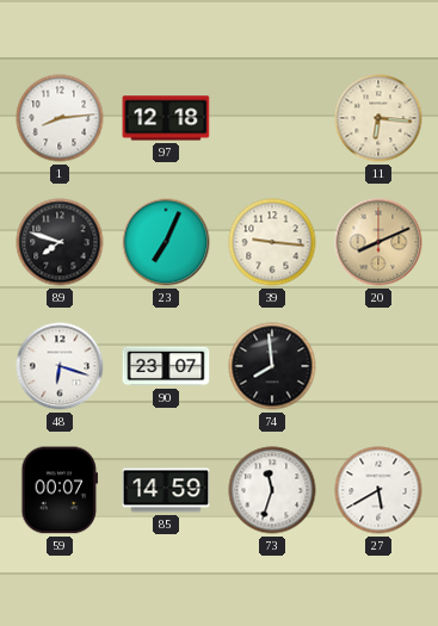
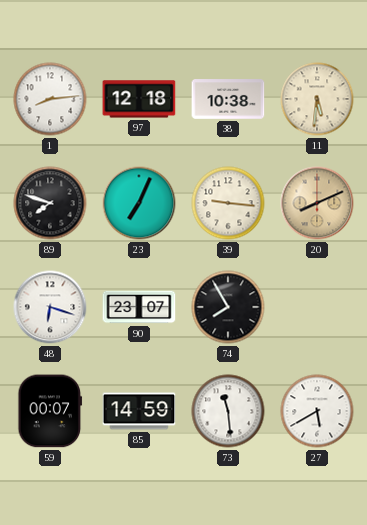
38: none -> 10:38
11: 6:16 -> 5:31
74: 7:59 -> 7:55
73: 11:33 -> 11:29
